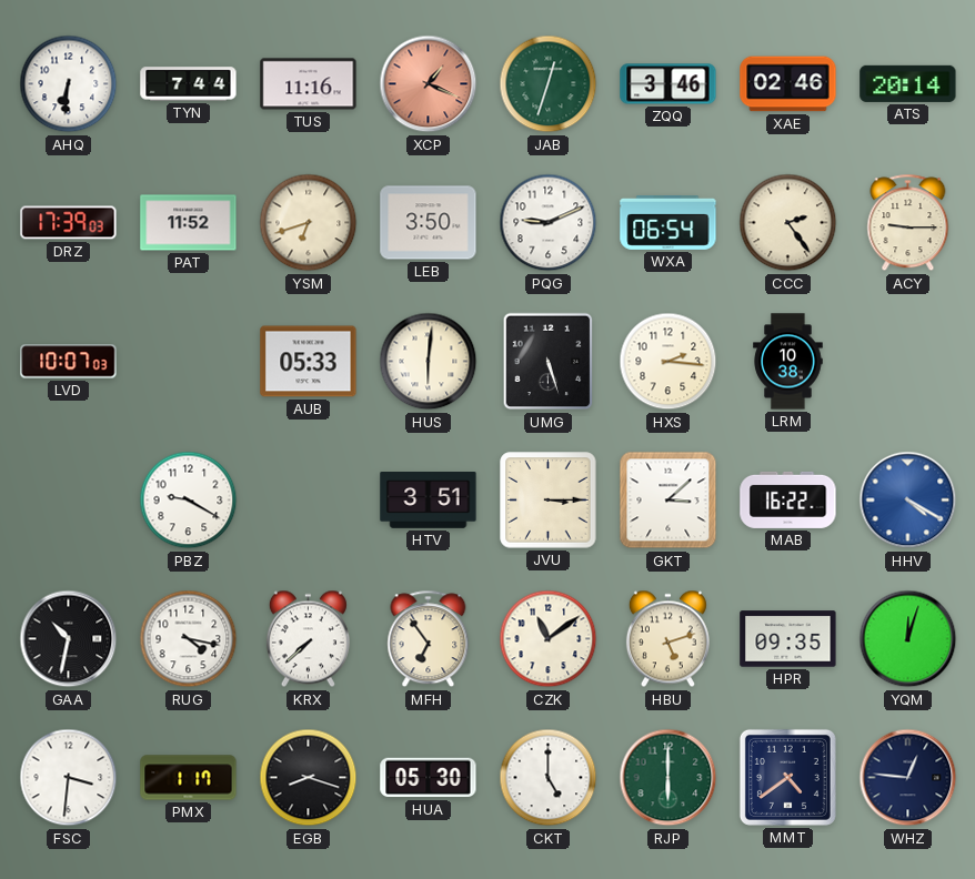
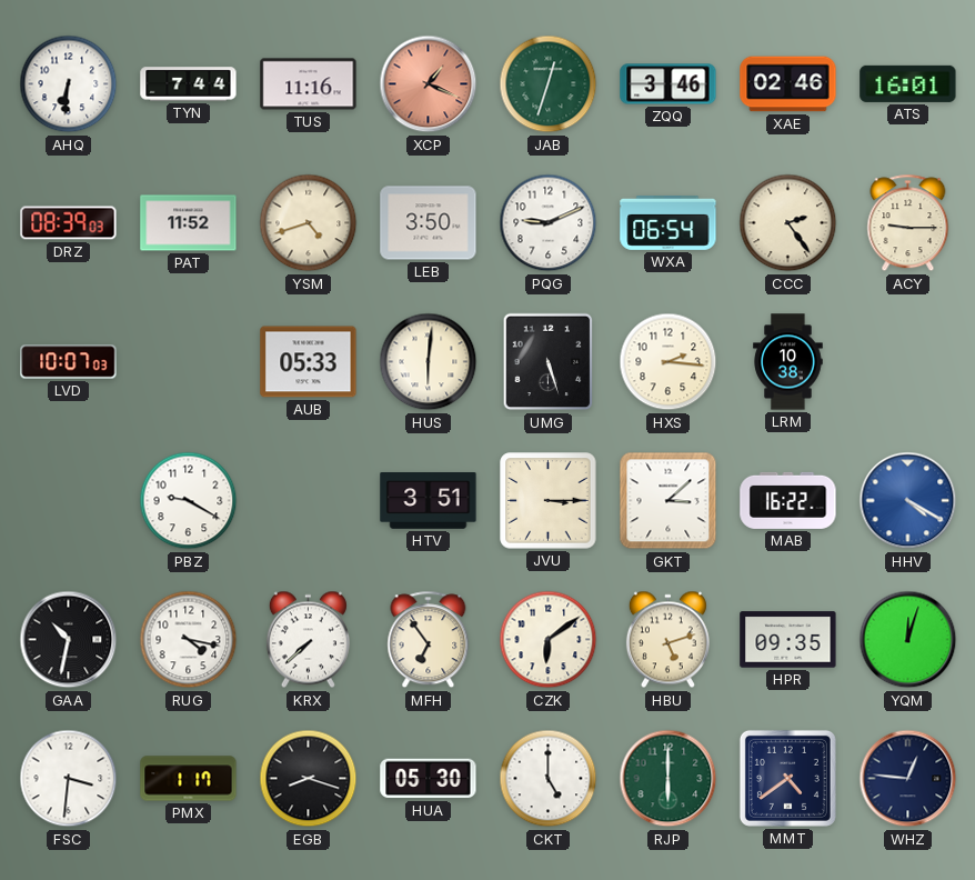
ATS: 20:14 -> 16:01
DRZ: 17:39 -> 08:39
YSM: 6:42 -> 4:42
CZK: 11:09 -> 6:09
